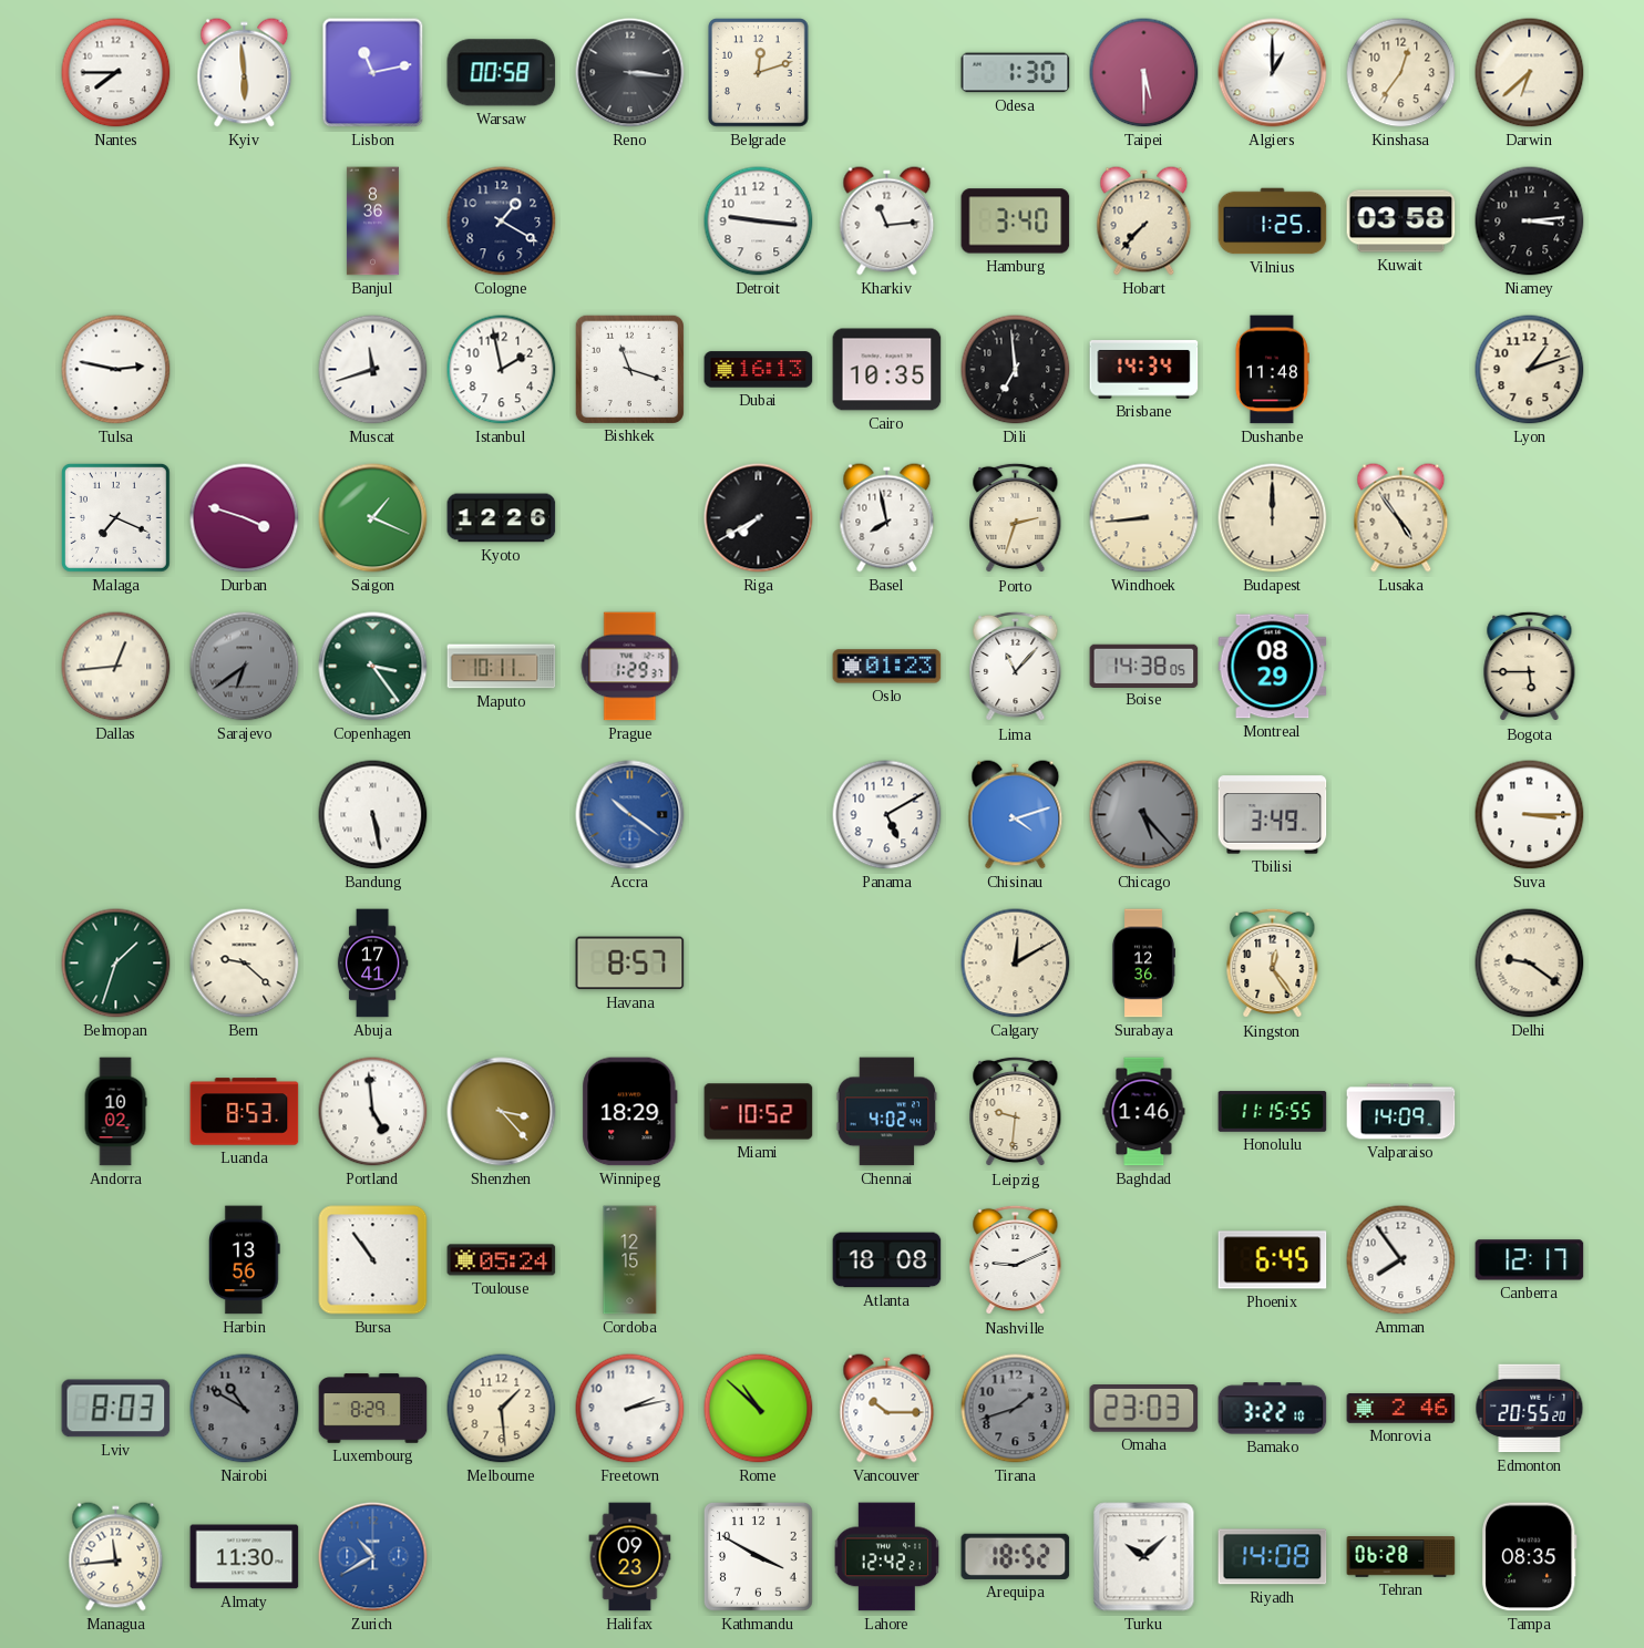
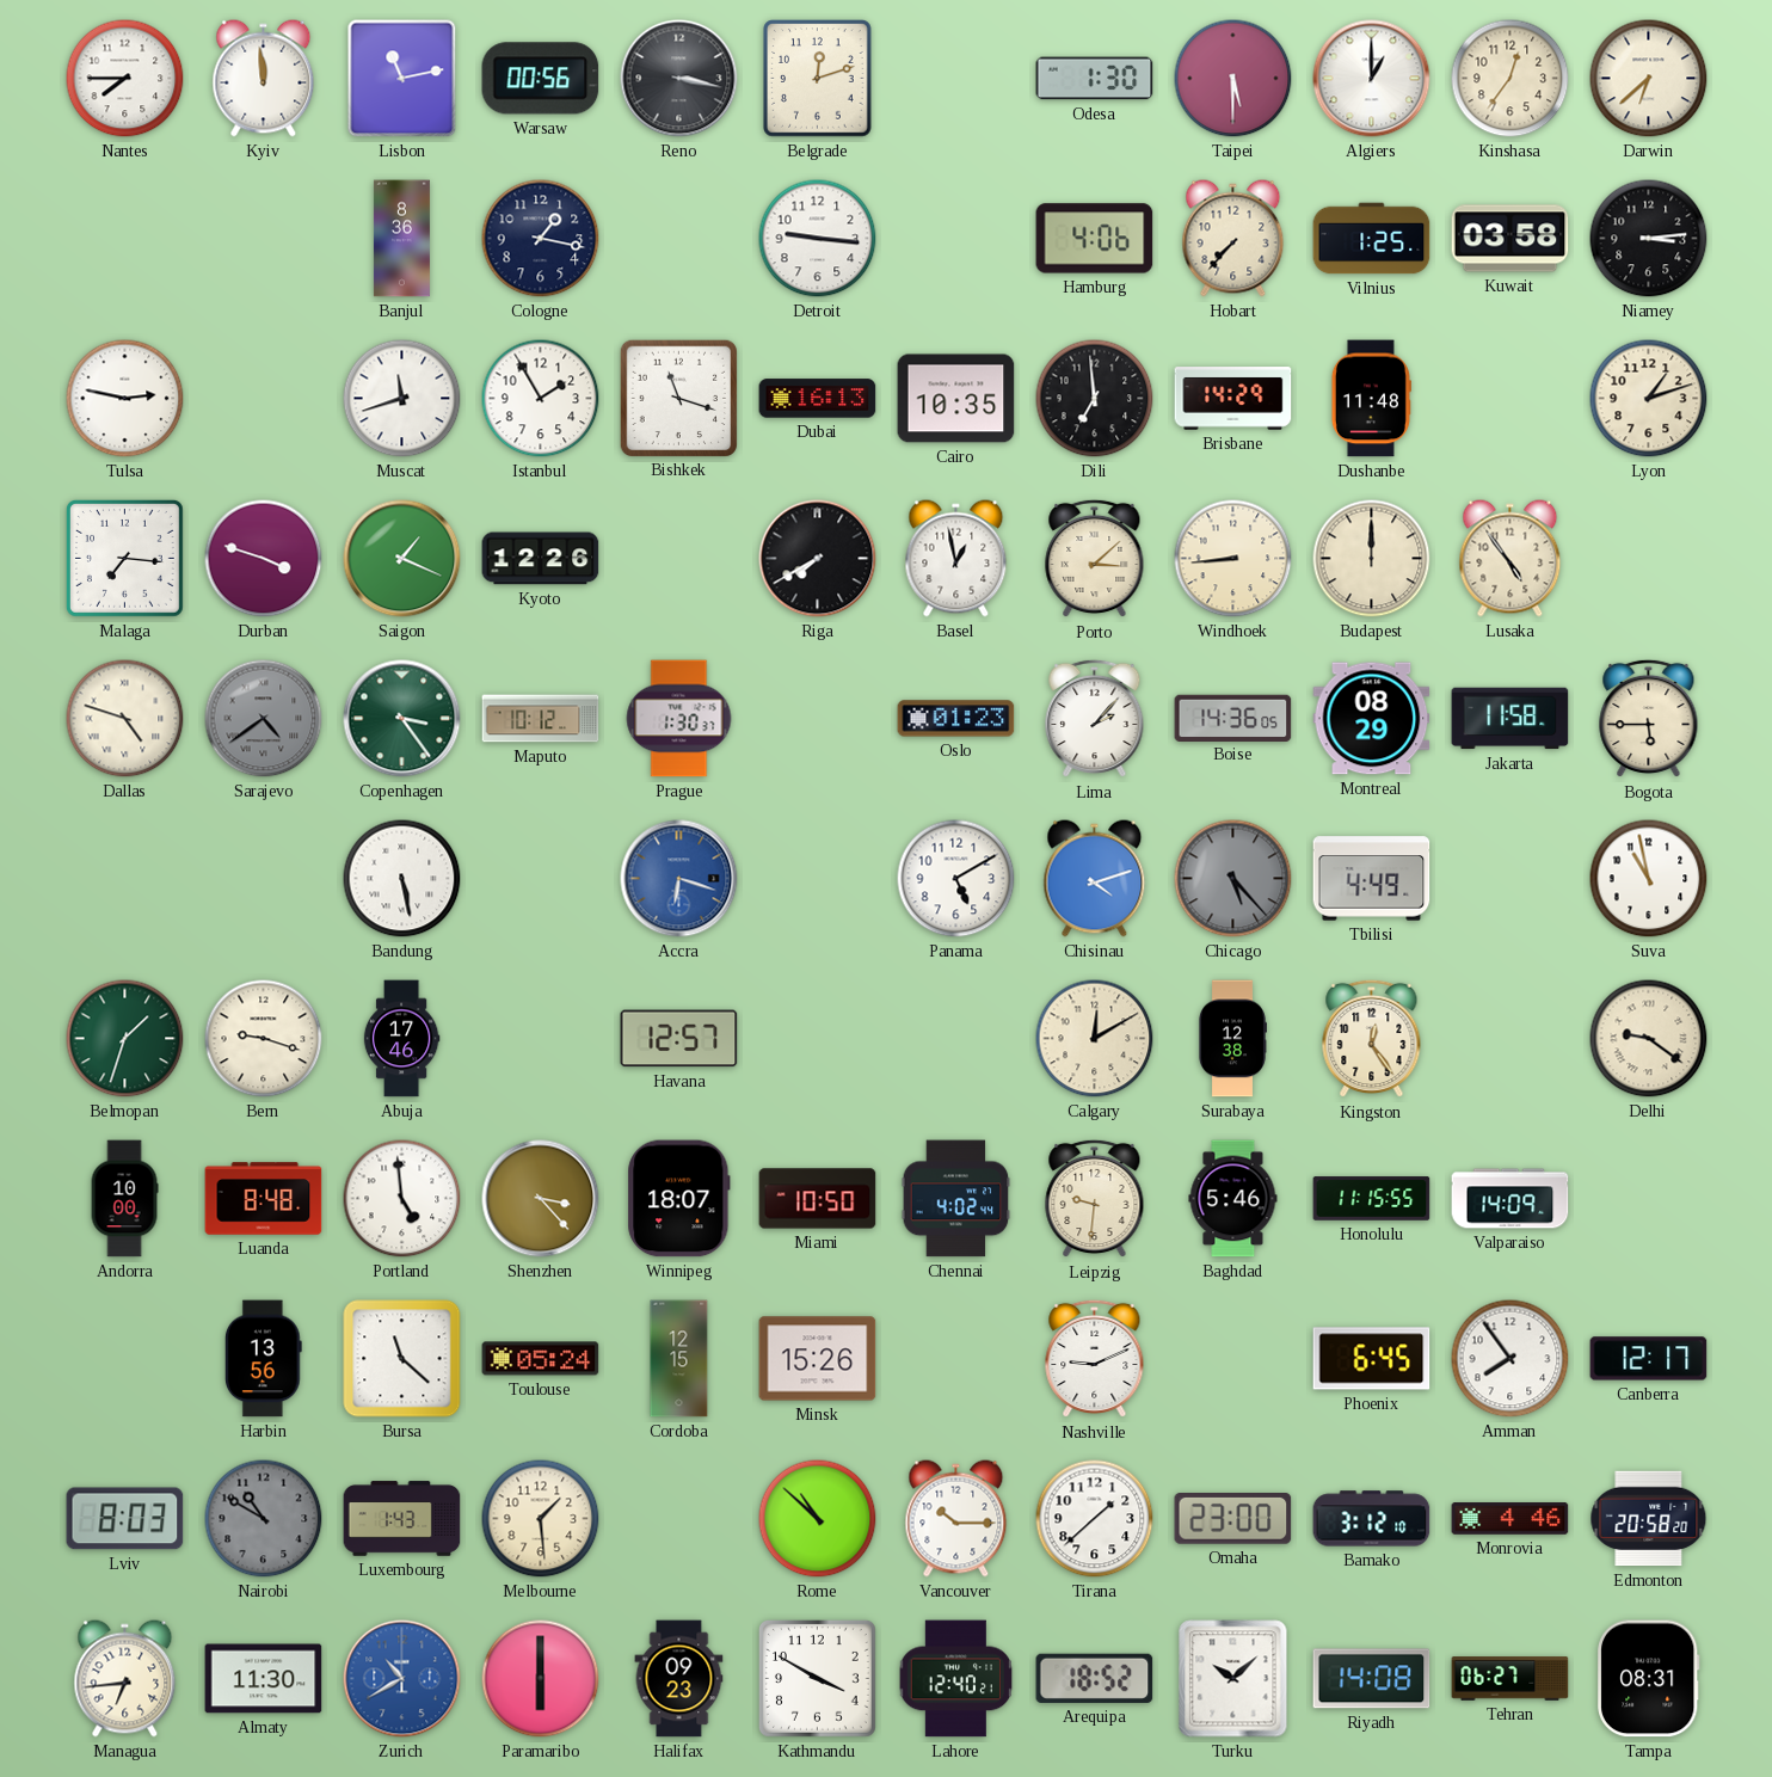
Kyiv: 5:59 -> 11:59
Warsaw: 00:58 -> 00:56
Reno: 3:16 -> 3:17
Cologne: 1:20 -> 1:17
Kharkiv: 11:14 -> none
Hamburg: 3:40 -> 4:06
Istanbul: 1:58 -> 1:55
Brisbane: 14:34 -> 14:29
Malaga: 7:19 -> 7:16
Basel: 7:58 -> 12:58
Porto: 2:33 -> 3:08
Dallas: 12:44 -> 4:48
Sarajevo: 6:39 -> 4:39
Maputo: 10:11 -> 10:12
Prague: 1:29 -> 1:30
Lima: 11:07 -> 2:07
Boise: 14:38 -> 14:36
Jakarta: none -> 11:58
Accra: 10:21 -> 6:18
Tbilisi: 3:49 -> 4:49
Suva: 3:15 -> 10:58
Bern: 9:22 -> 9:18
Abuja: 17:41 -> 17:46
Havana: 8:57 -> 12:57
Surabaya: 12:36 -> 12:38
Andorra: 10:02 -> 10:00
Luanda: 8:53 -> 8:48
Winnipeg: 18:29 -> 18:07
Miami: 10:52 -> 10:50
Baghdad: 1:46 -> 5:46
Bursa: 10:54 -> 11:22
Minsk: none -> 15:26
Atlanta: 18:08 -> none
Luxembourg: 8:29 -> 1:43
Freetown: 2:13 -> none
Tirana: 1:42 -> 1:38
Tirana dial: grey -> white
Omaha: 23:03 -> 23:00
Bamako: 3:22 -> 3:12
Monrovia: 2:46 -> 4:46
Edmonton: 20:55 -> 20:58
Managua: 11:44 -> 6:44
Paramaribo: none -> 6:00
Lahore: 12:42 -> 12:40
Tehran: 06:28 -> 06:27
Tampa: 08:35 -> 08:31
